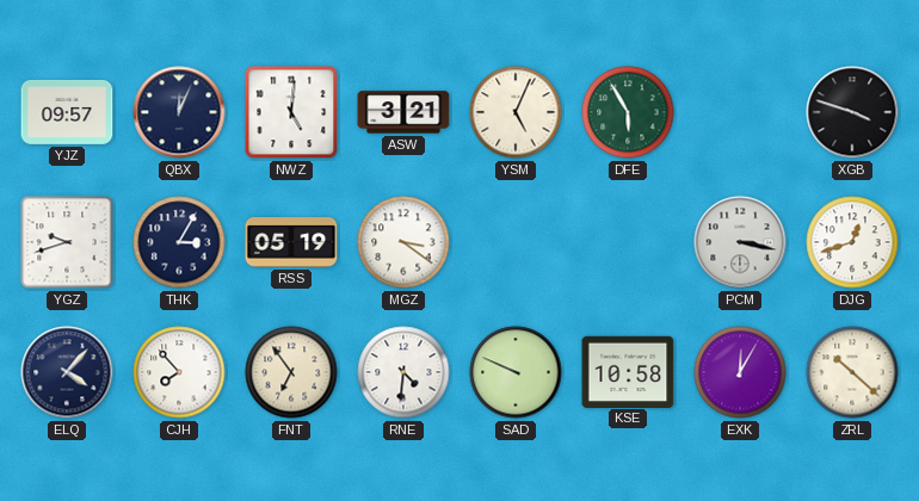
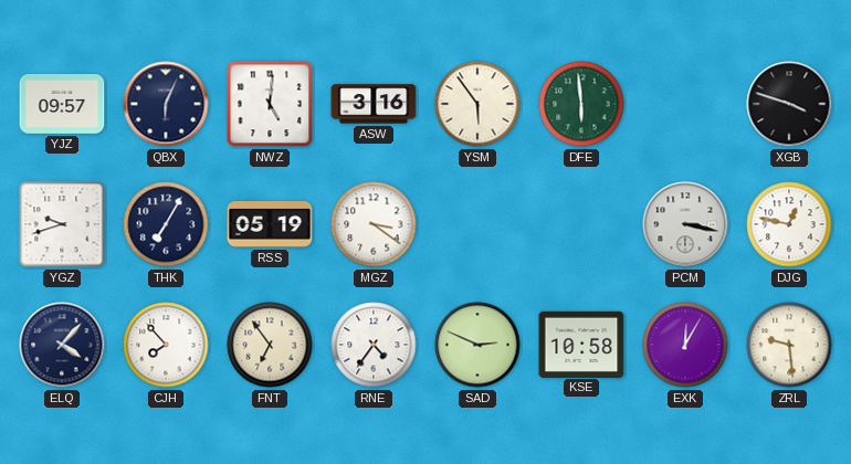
QBX: 12:04 -> 6:04
ASW: 3:21 -> 3:16
YSM: 5:04 -> 5:54
DFE: 5:55 -> 5:59
THK: 3:05 -> 7:05
DJG: 12:42 -> 12:47
RNE: 4:31 -> 4:36
SAD: 9:49 -> 2:49
ZRL: 10:22 -> 9:29
